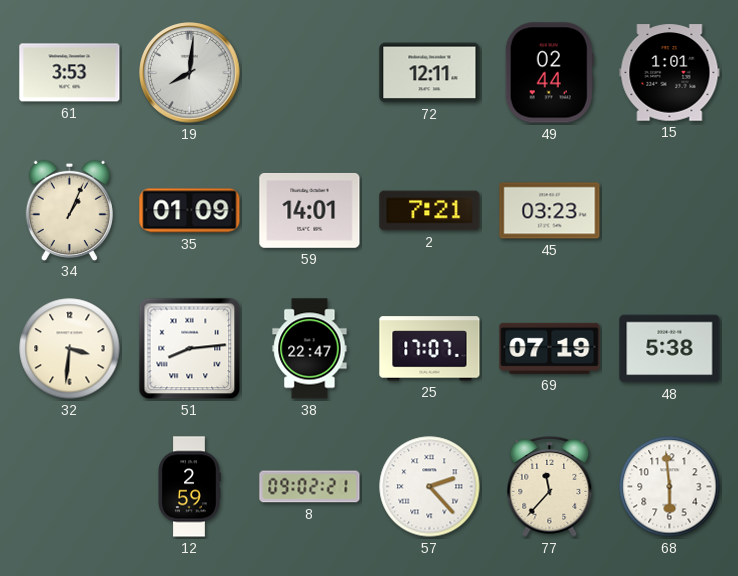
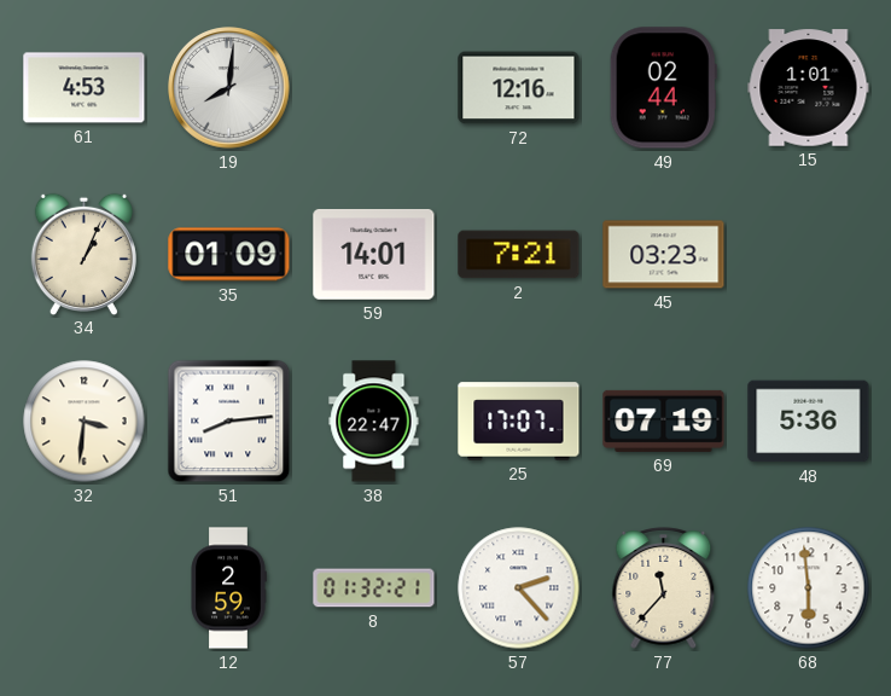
61: 3:53 -> 4:53
72: 12:11 -> 12:16
48: 5:38 -> 5:36
8: 09:02 -> 01:32
